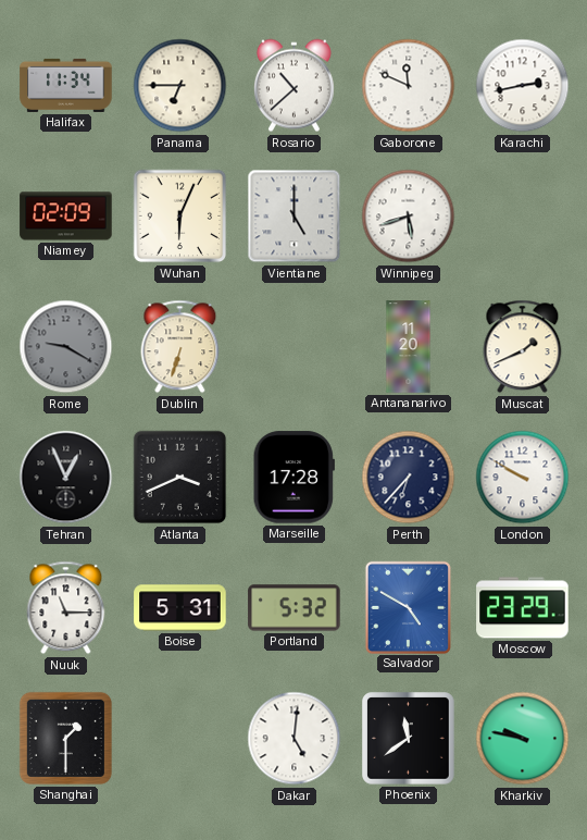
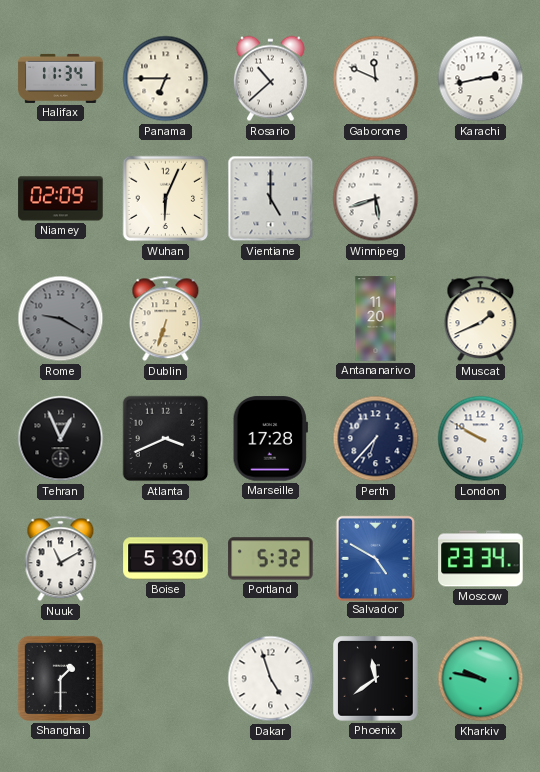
Nuuk: 11:15 -> 11:10
Boise: 5:31 -> 5:30
Moscow: 23:29 -> 23:34
Dakar: 5:01 -> 4:57
